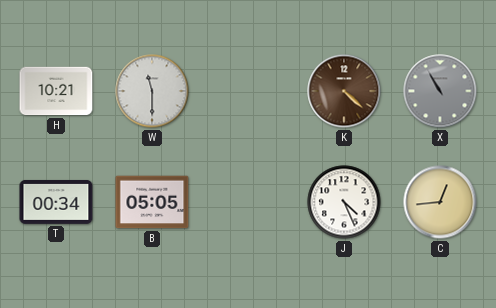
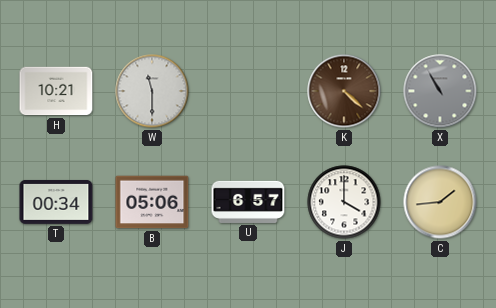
B: 05:05 -> 05:06
U: none -> 6:57
J: 4:26 -> 4:00
C: 12:44 -> 1:44
